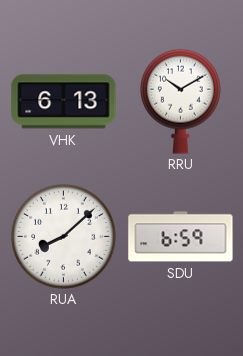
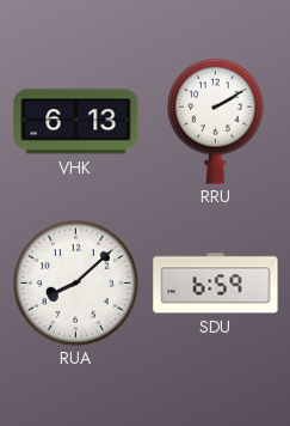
RRU: 10:10 -> 2:10
